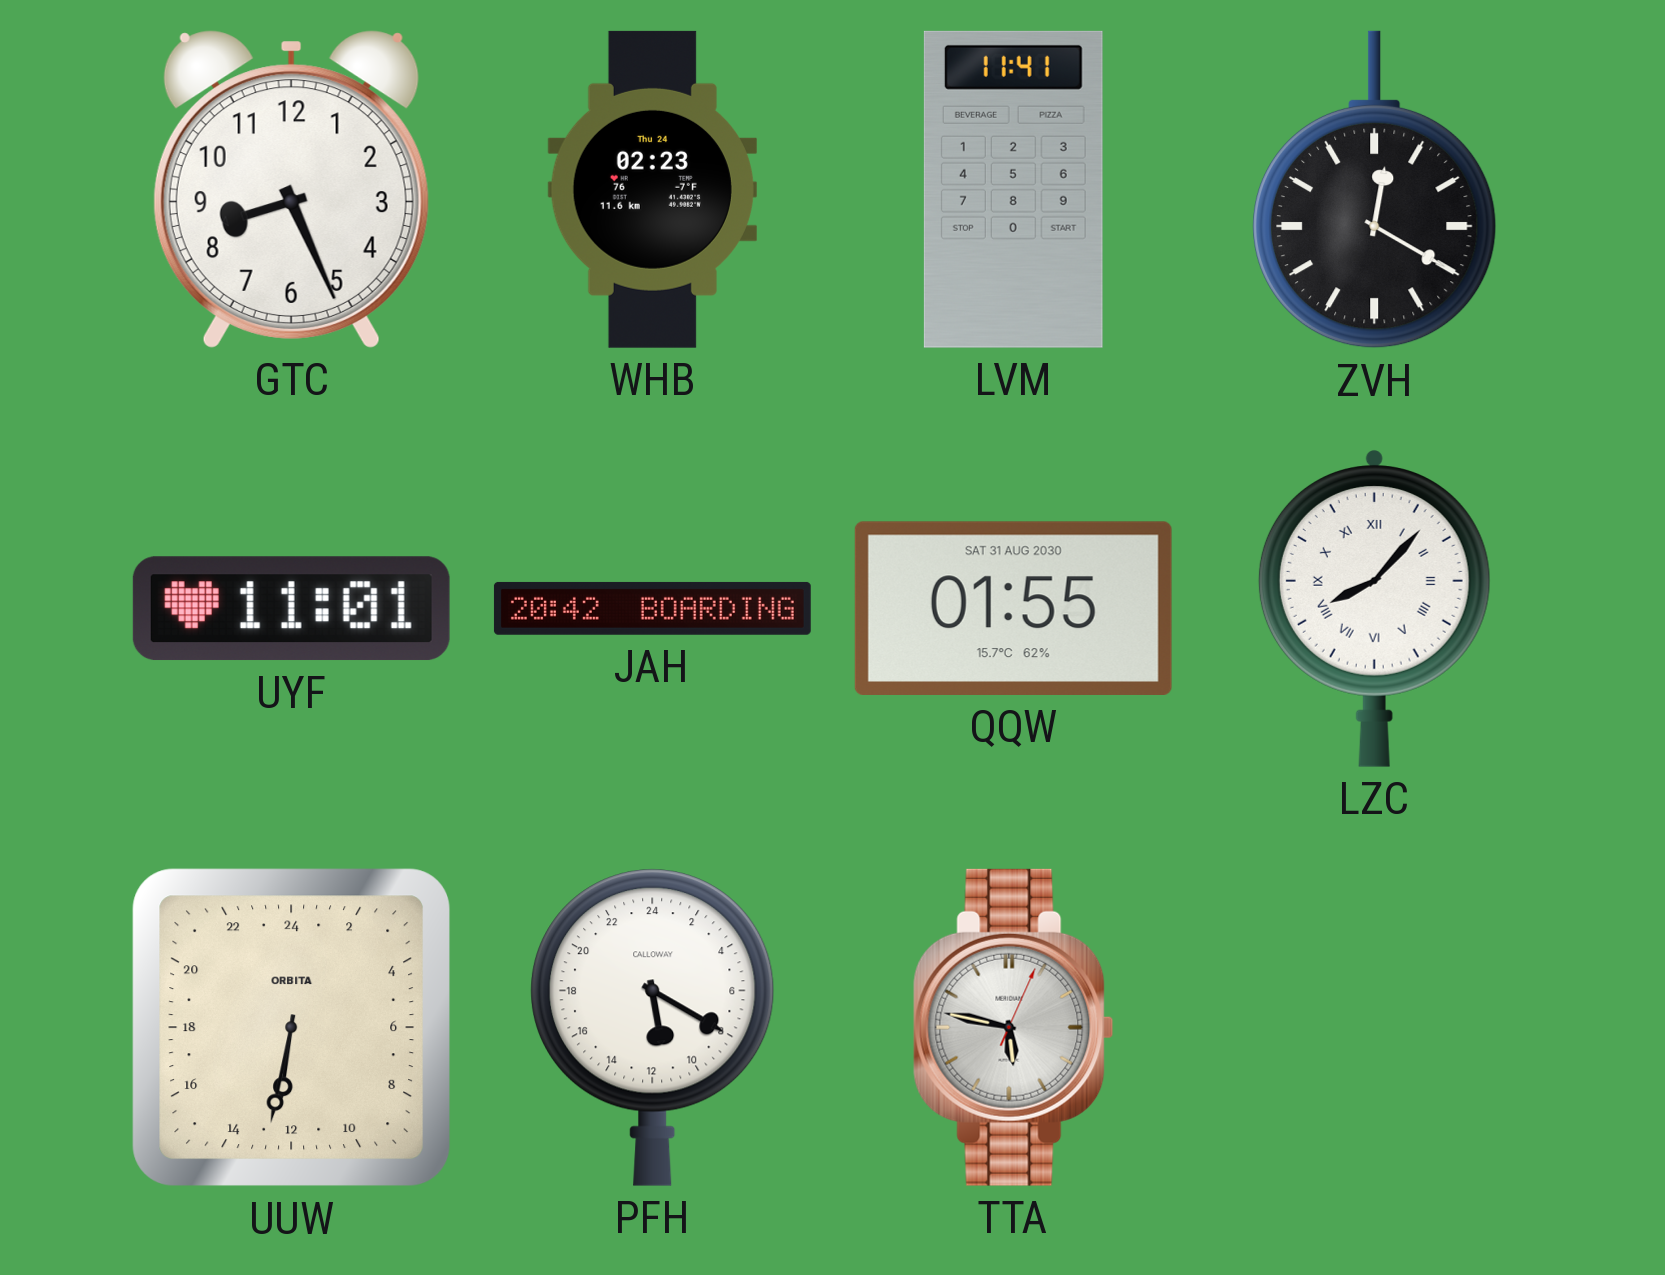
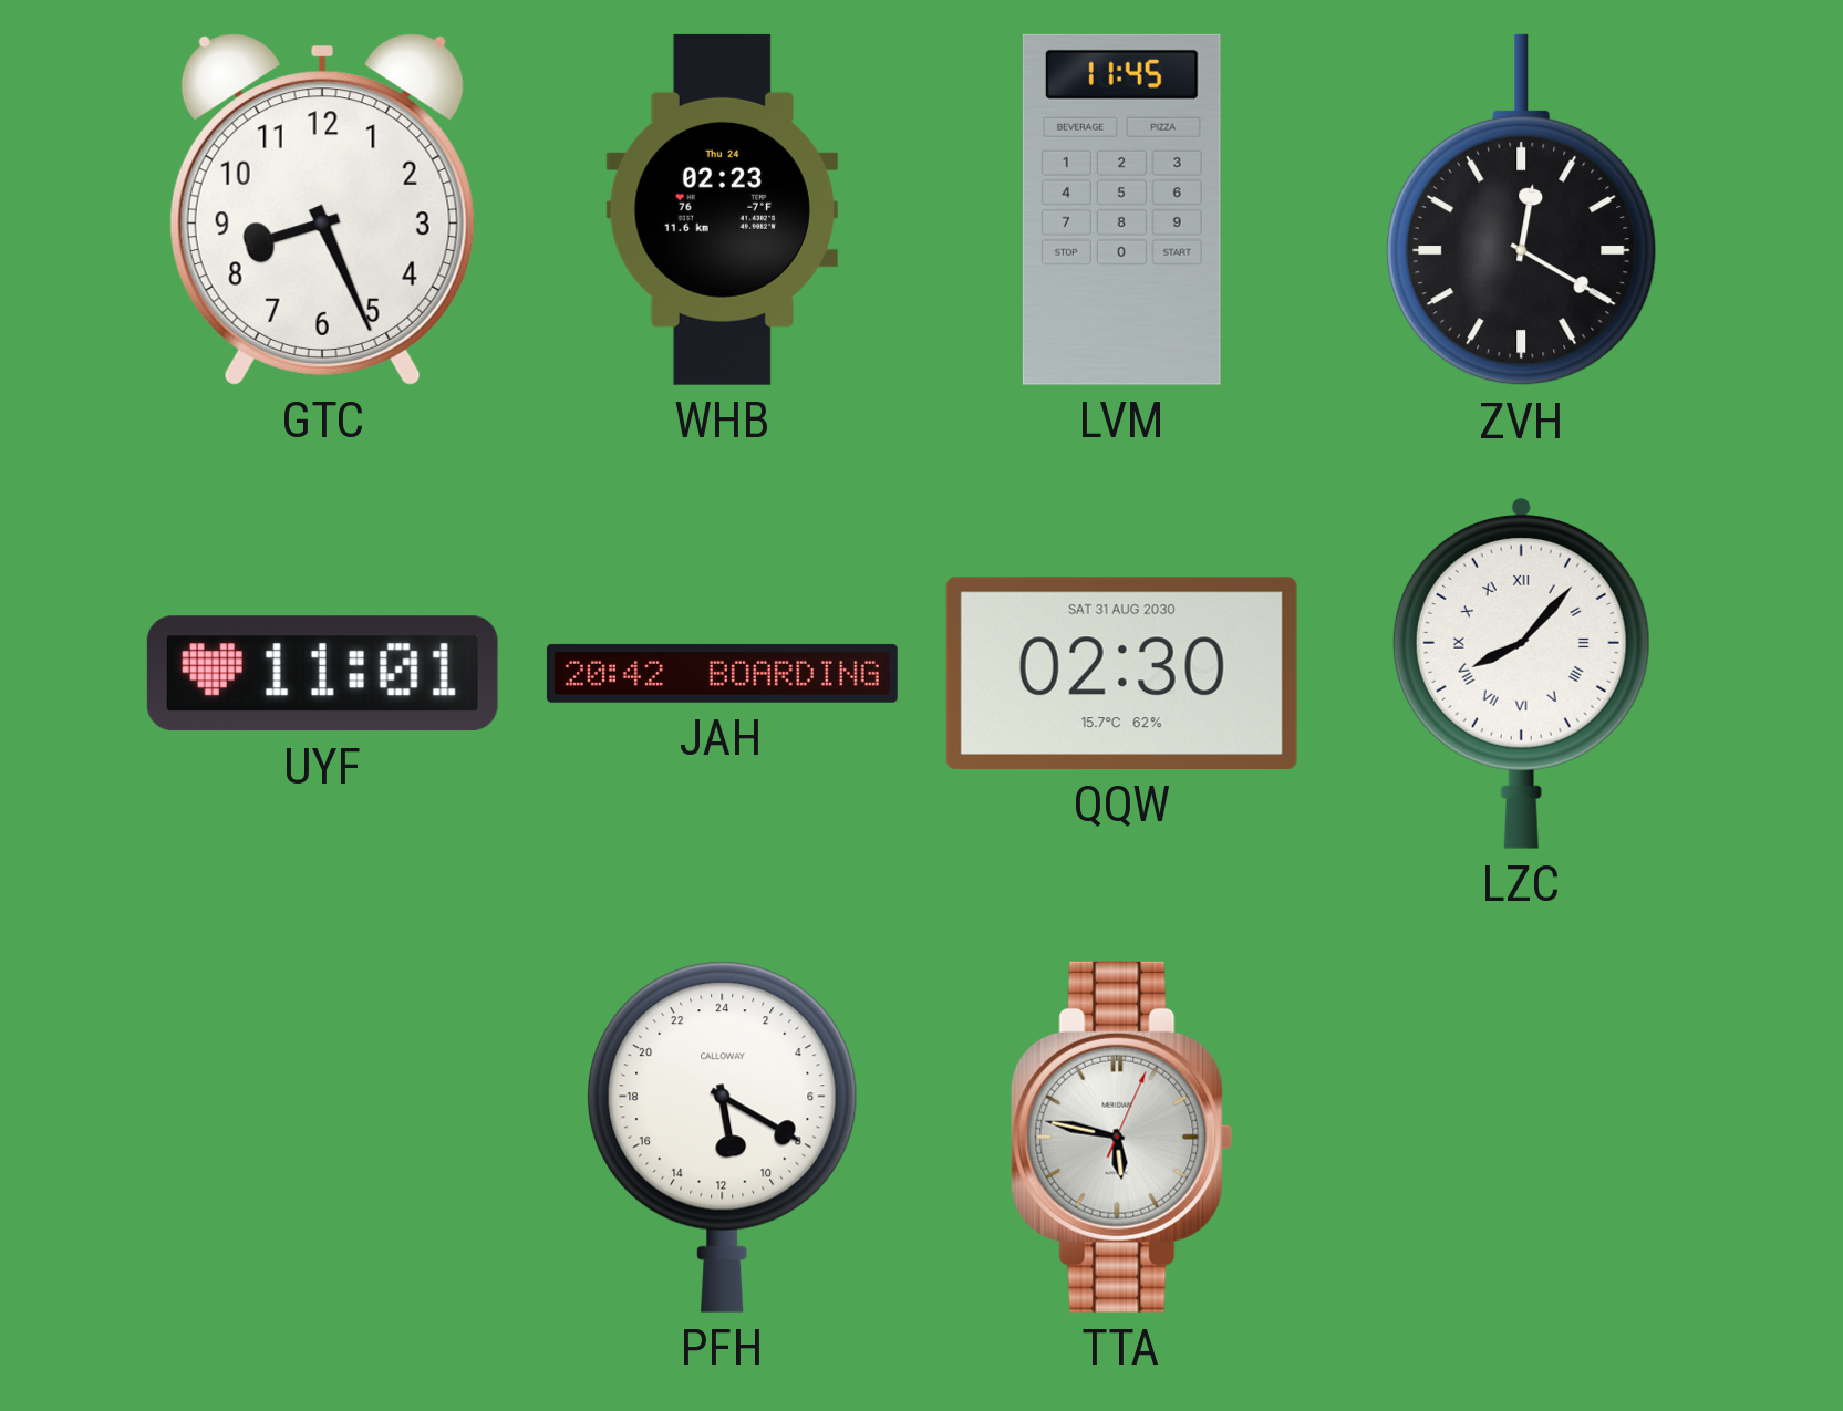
LVM: 11:41 -> 11:45
QQW: 01:55 -> 02:30
UUW: 12:32 -> none
